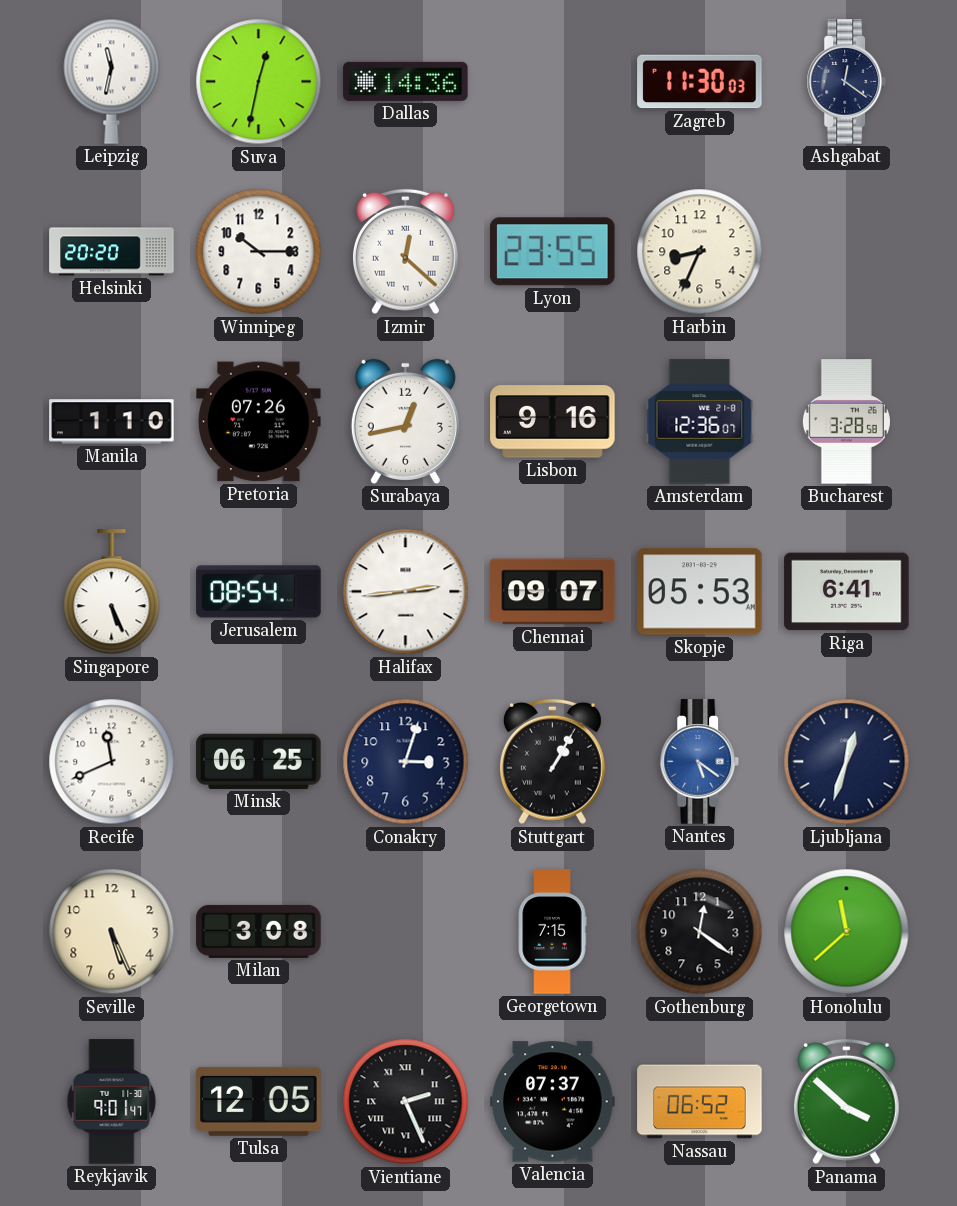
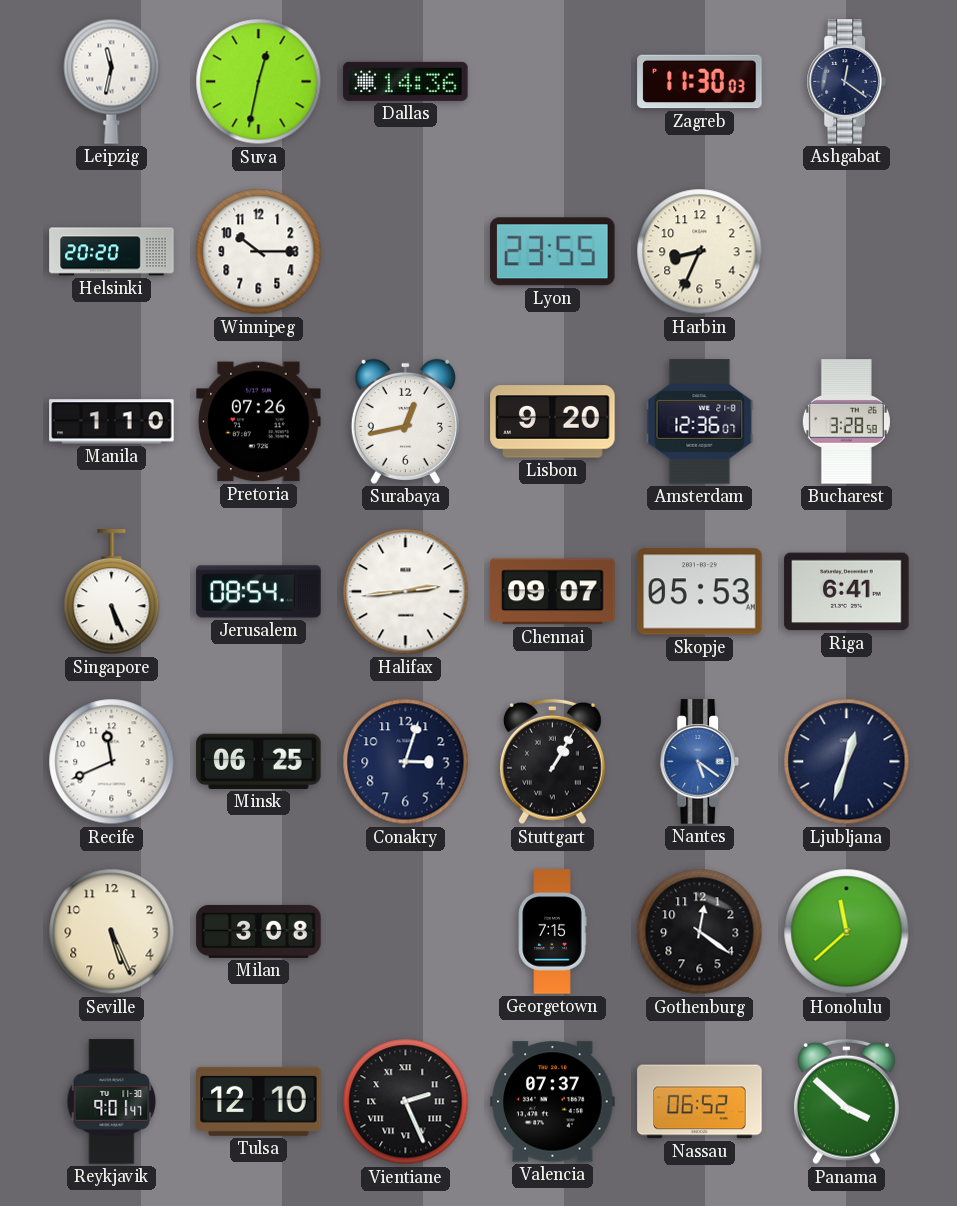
Izmir: 12:22 -> none
Lisbon: 9:16 -> 9:20
Tulsa: 12:05 -> 12:10
